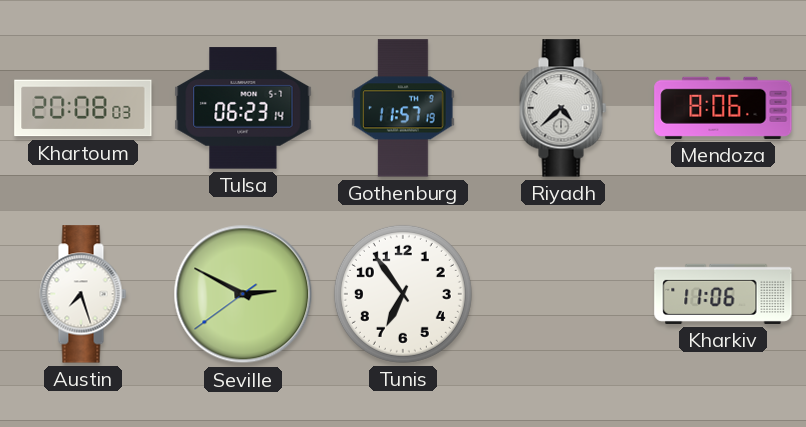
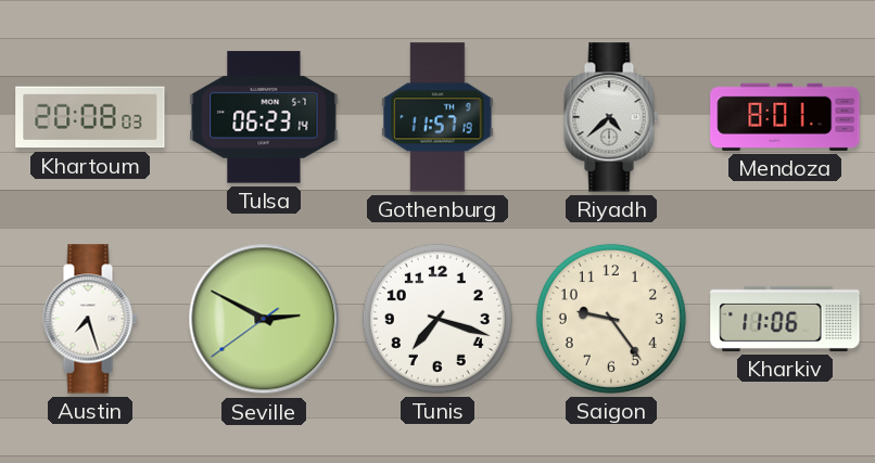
Mendoza: 8:06 -> 8:01
Tunis: 6:54 -> 7:18
Saigon: none -> 9:24
